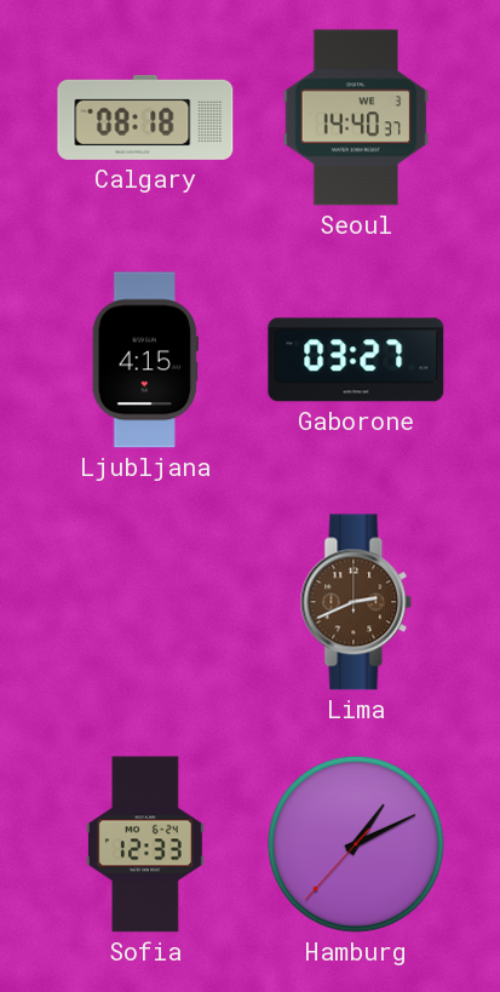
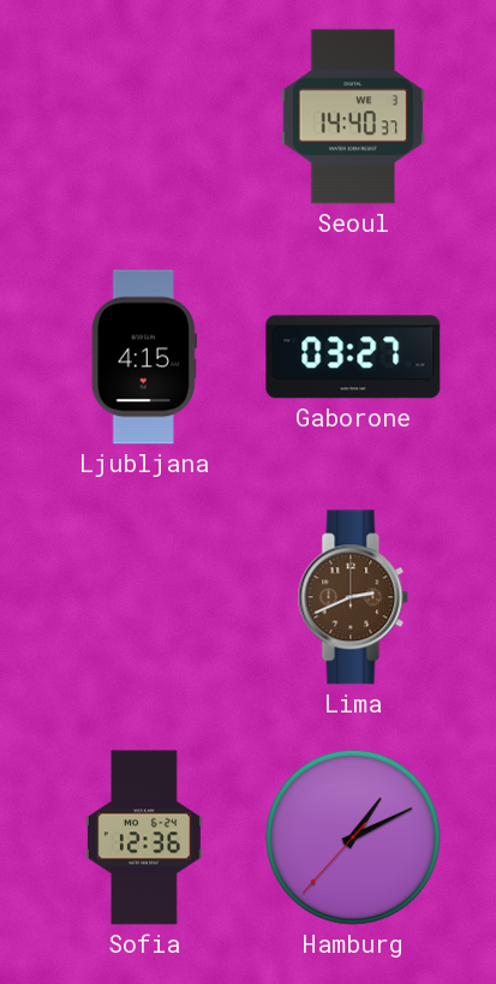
Calgary: 08:18 -> none
Sofia: 12:33 -> 12:36
